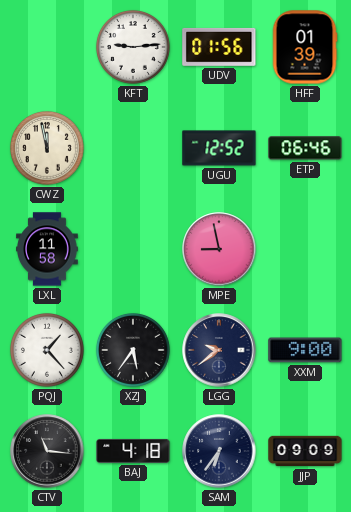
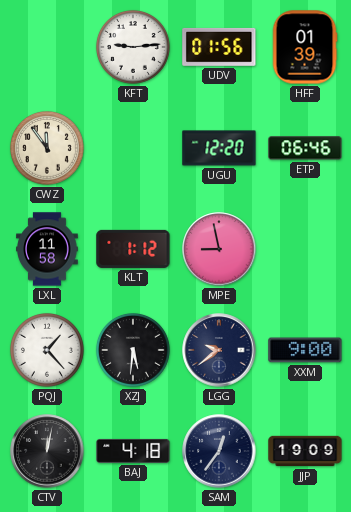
CWZ: 11:58 -> 11:54
UGU: 12:52 -> 12:20
KLT: none -> 1:12
XZJ: 5:36 -> 5:31
CTV: 11:16 -> 12:02
SAM: 6:36 -> 12:36
JJP: 09:09 -> 19:09
